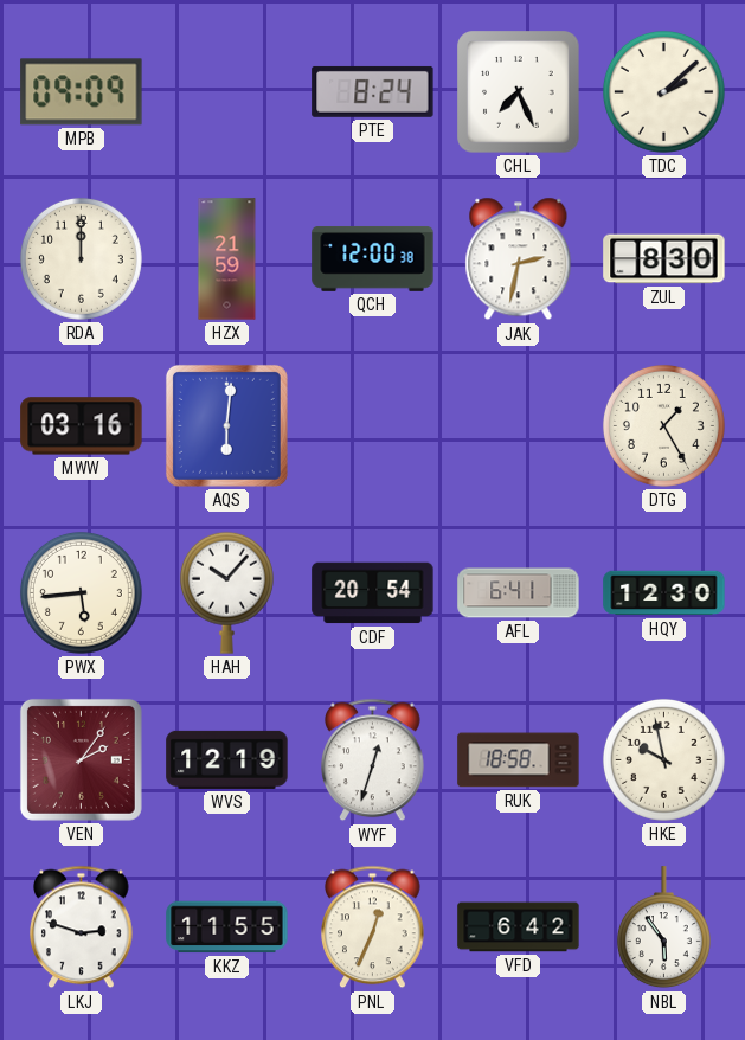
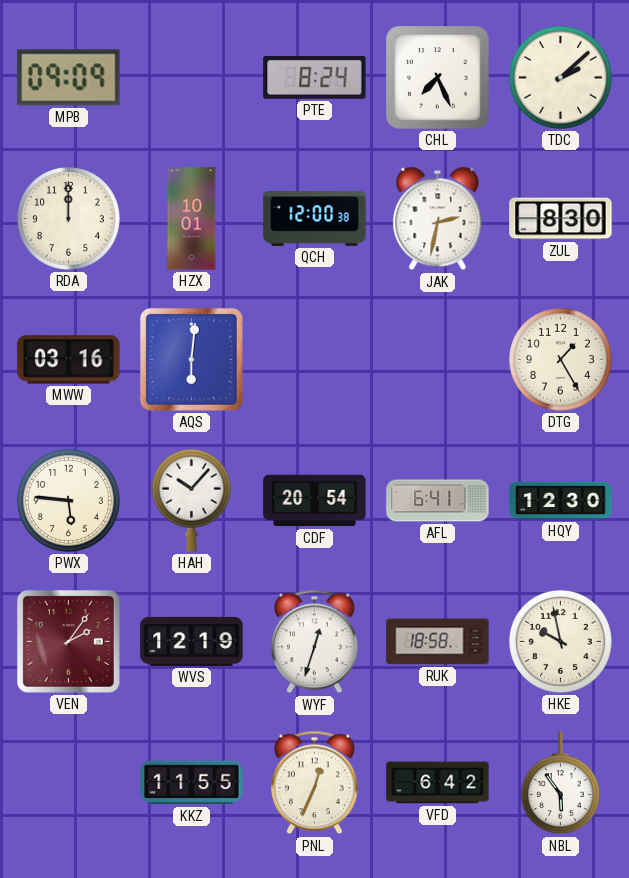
HZX: 21:59 -> 10:01
PWX: 5:44 -> 5:46
LKJ: 2:48 -> none
